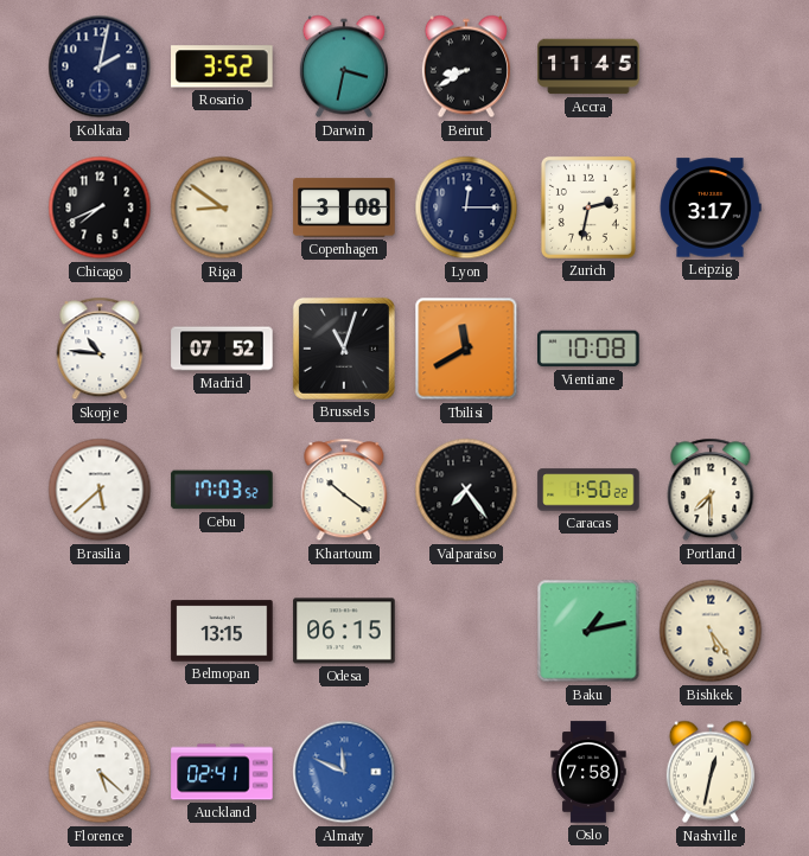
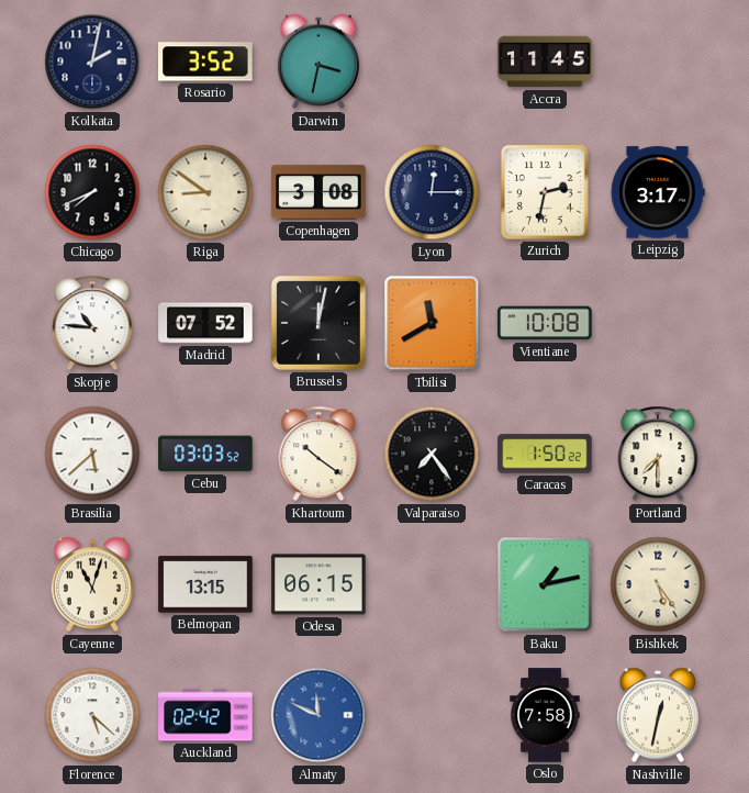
Beirut: 8:40 -> none
Brussels: 11:03 -> 12:02
Cebu: 17:03 -> 03:03
Cayenne: none -> 11:03
Auckland: 02:41 -> 02:42
